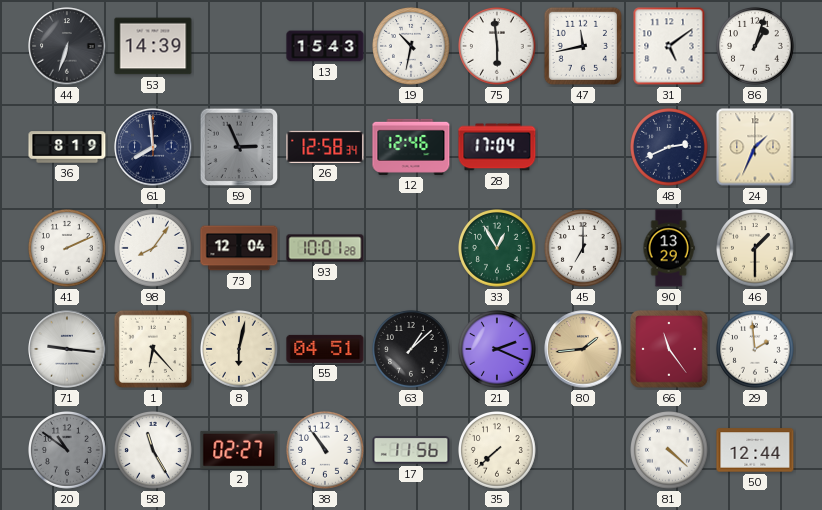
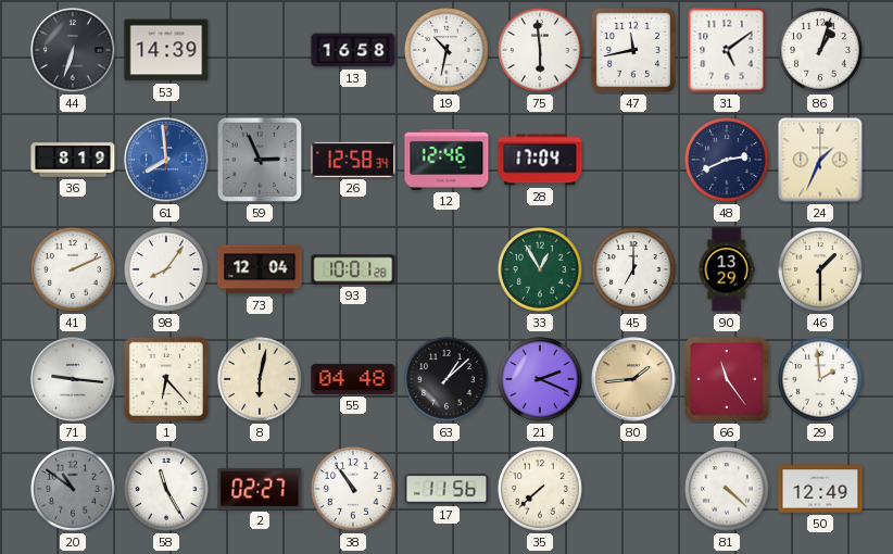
13: 15:43 -> 16:58
61 dial: navy -> blue
55: 04:51 -> 04:48
50: 12:44 -> 12:49
